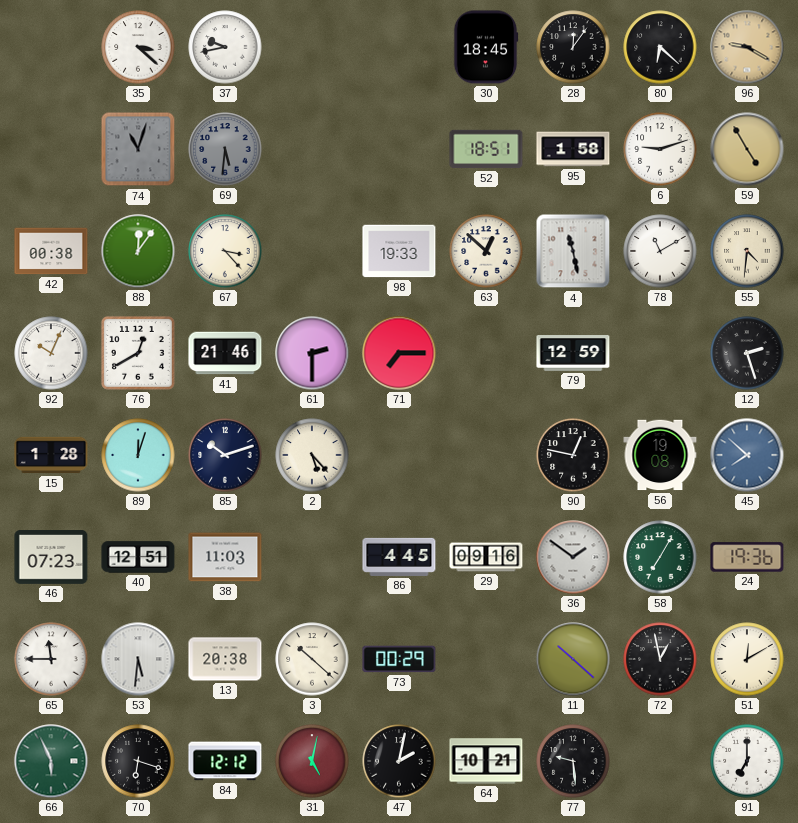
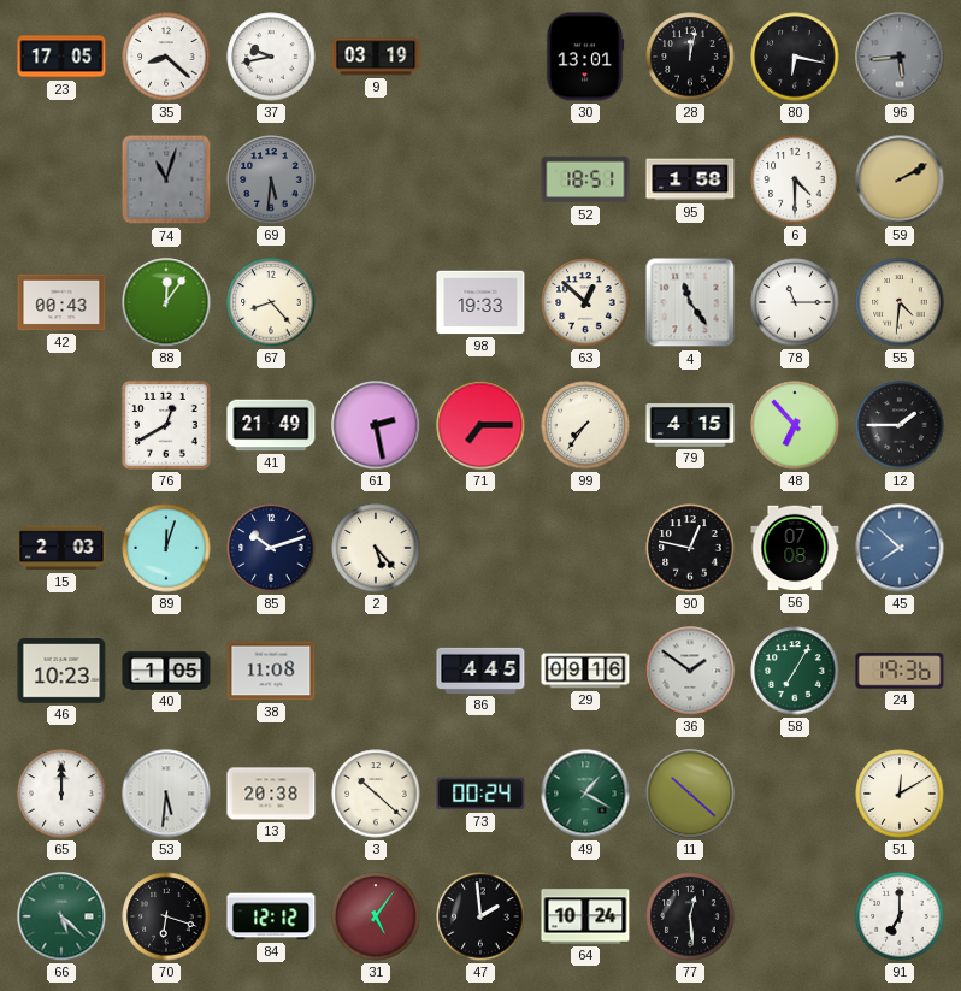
23: none -> 17:05
35: 3:22 -> 8:22
9: none -> 03:19
30: 18:45 -> 13:01
28: 12:06 -> 12:02
80: 6:22 -> 6:17
96: 9:20 -> 5:44
96 dial: champagne -> grey
6: 9:12 -> 4:30
59: 4:55 -> 2:10
42: 00:38 -> 00:43
67: 3:23 -> 8:23
4: 11:28 -> 11:24
78: 11:10 -> 11:15
92: 10:04 -> none
41: 21:46 -> 21:49
61: 2:30 -> 2:28
99: none -> 7:36
79: 12:59 -> 4:15
48: none -> 6:53
12: 2:27 -> 1:45
15: 1:28 -> 2:03
56: 19:08 -> 07:08
46: 07:23 -> 10:23
40: 12:51 -> 1:05
38: 11:03 -> 11:08
65: 11:45 -> 12:00
73: 00:29 -> 00:24
49: none -> 1:20
72: 12:58 -> none
66: 5:56 -> 5:22
31: 5:02 -> 5:06
47: 2:02 -> 1:59
64: 10:21 -> 10:24
77: 9:29 -> 12:29
